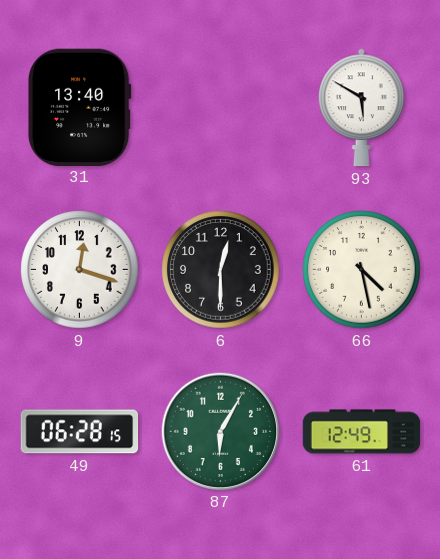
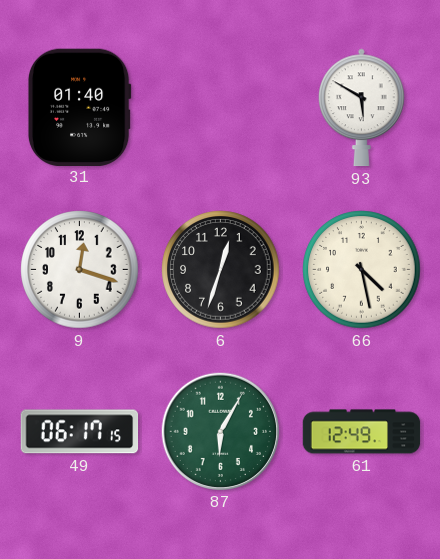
31: 13:40 -> 01:40
6: 12:30 -> 12:33
49: 06:28 -> 06:17
